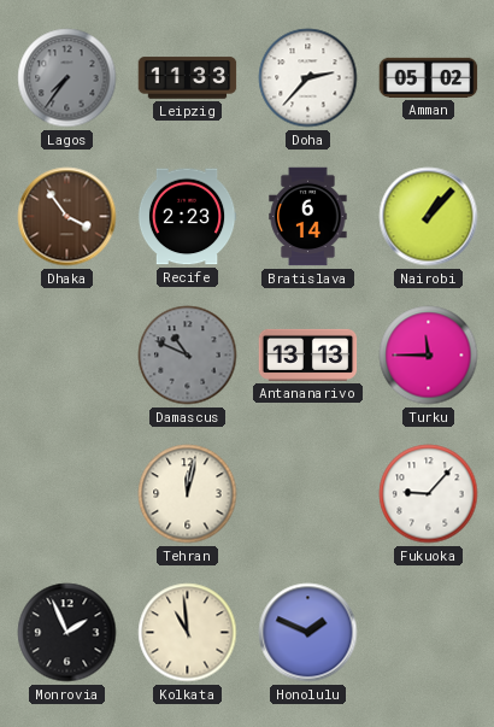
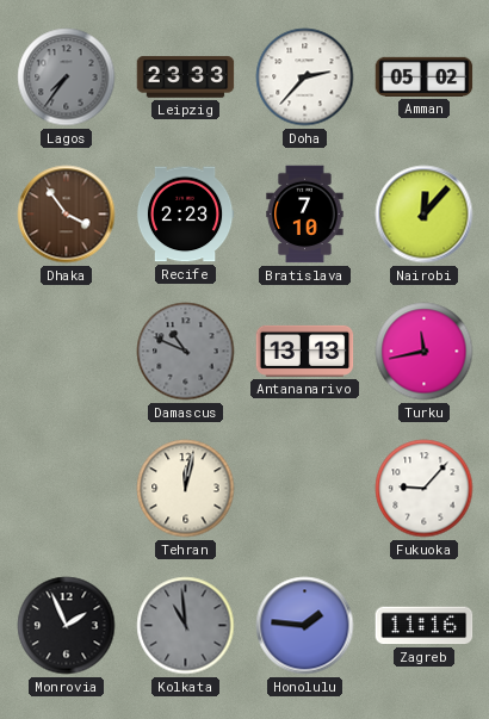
Leipzig: 11:33 -> 23:33
Bratislava: 6:14 -> 7:10
Nairobi: 1:07 -> 12:07
Turku: 11:45 -> 11:43
Kolkata dial: cream -> grey
Honolulu: 1:49 -> 1:46
Zagreb: none -> 11:16
